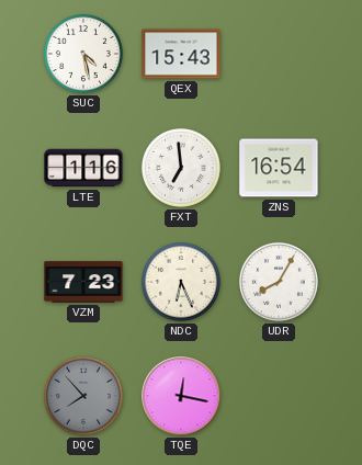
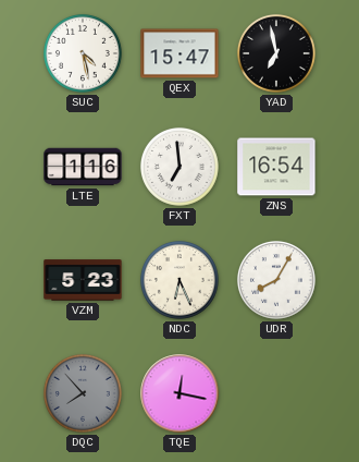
QEX: 15:43 -> 15:47
YAD: none -> 6:58
VZM: 7:23 -> 5:23
